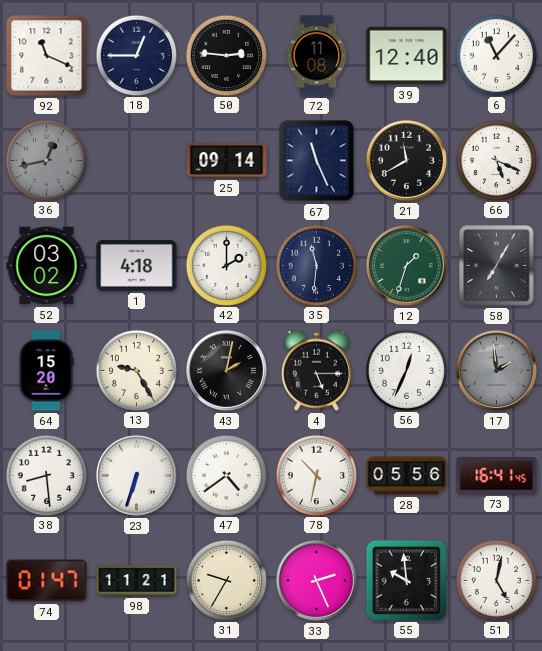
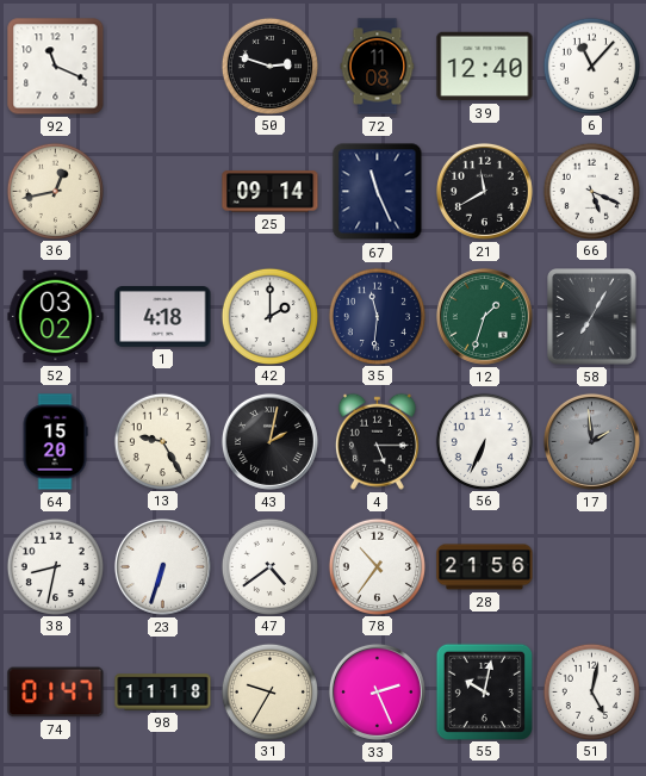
18: 12:45 -> none
50: 2:46 -> 2:48
36 dial: grey -> cream
56: 12:34 -> 6:34
38: 8:29 -> 8:32
78: 10:32 -> 10:36
28: 05:56 -> 21:56
73: 16:41 -> none
98: 11:21 -> 11:18
55: 9:59 -> 10:02
